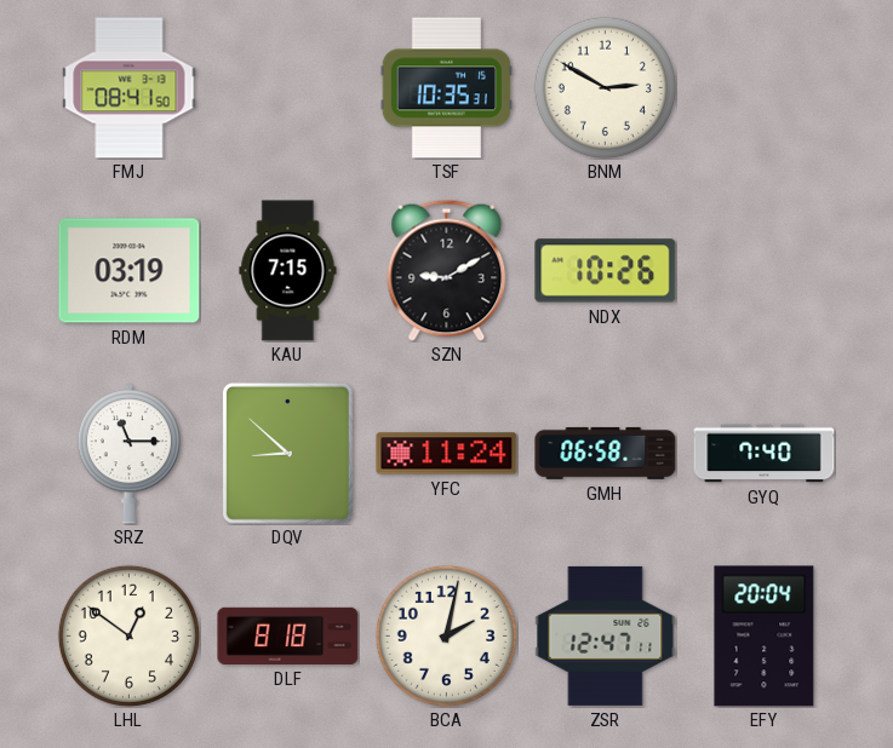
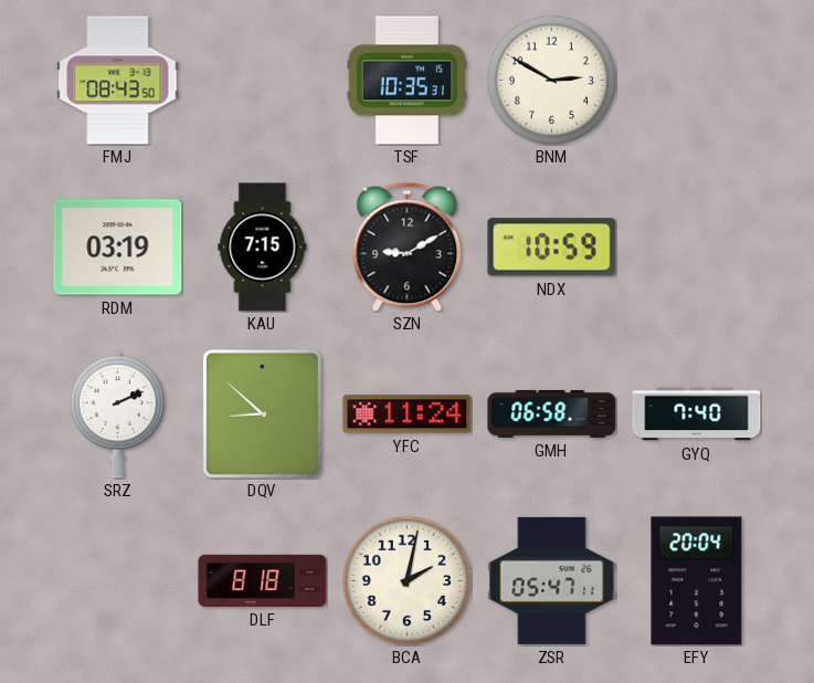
FMJ: 08:41 -> 08:43
NDX: 10:26 -> 10:59
SRZ: 11:15 -> 2:11
LHL: 12:51 -> none
ZSR: 12:47 -> 05:47
